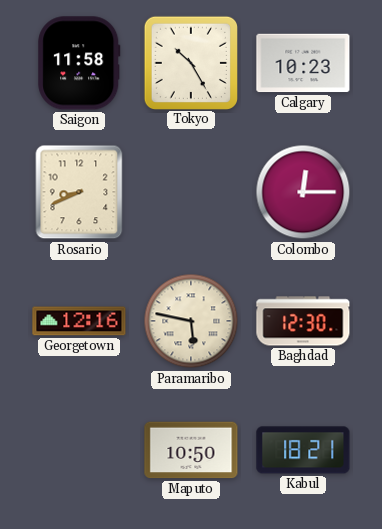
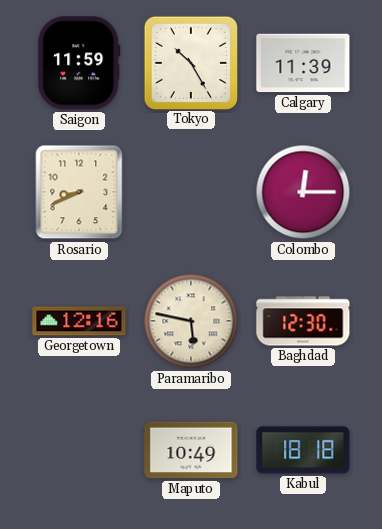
Saigon: 11:58 -> 11:59
Calgary: 10:23 -> 11:39
Maputo: 10:50 -> 10:49
Kabul: 18:21 -> 18:18
